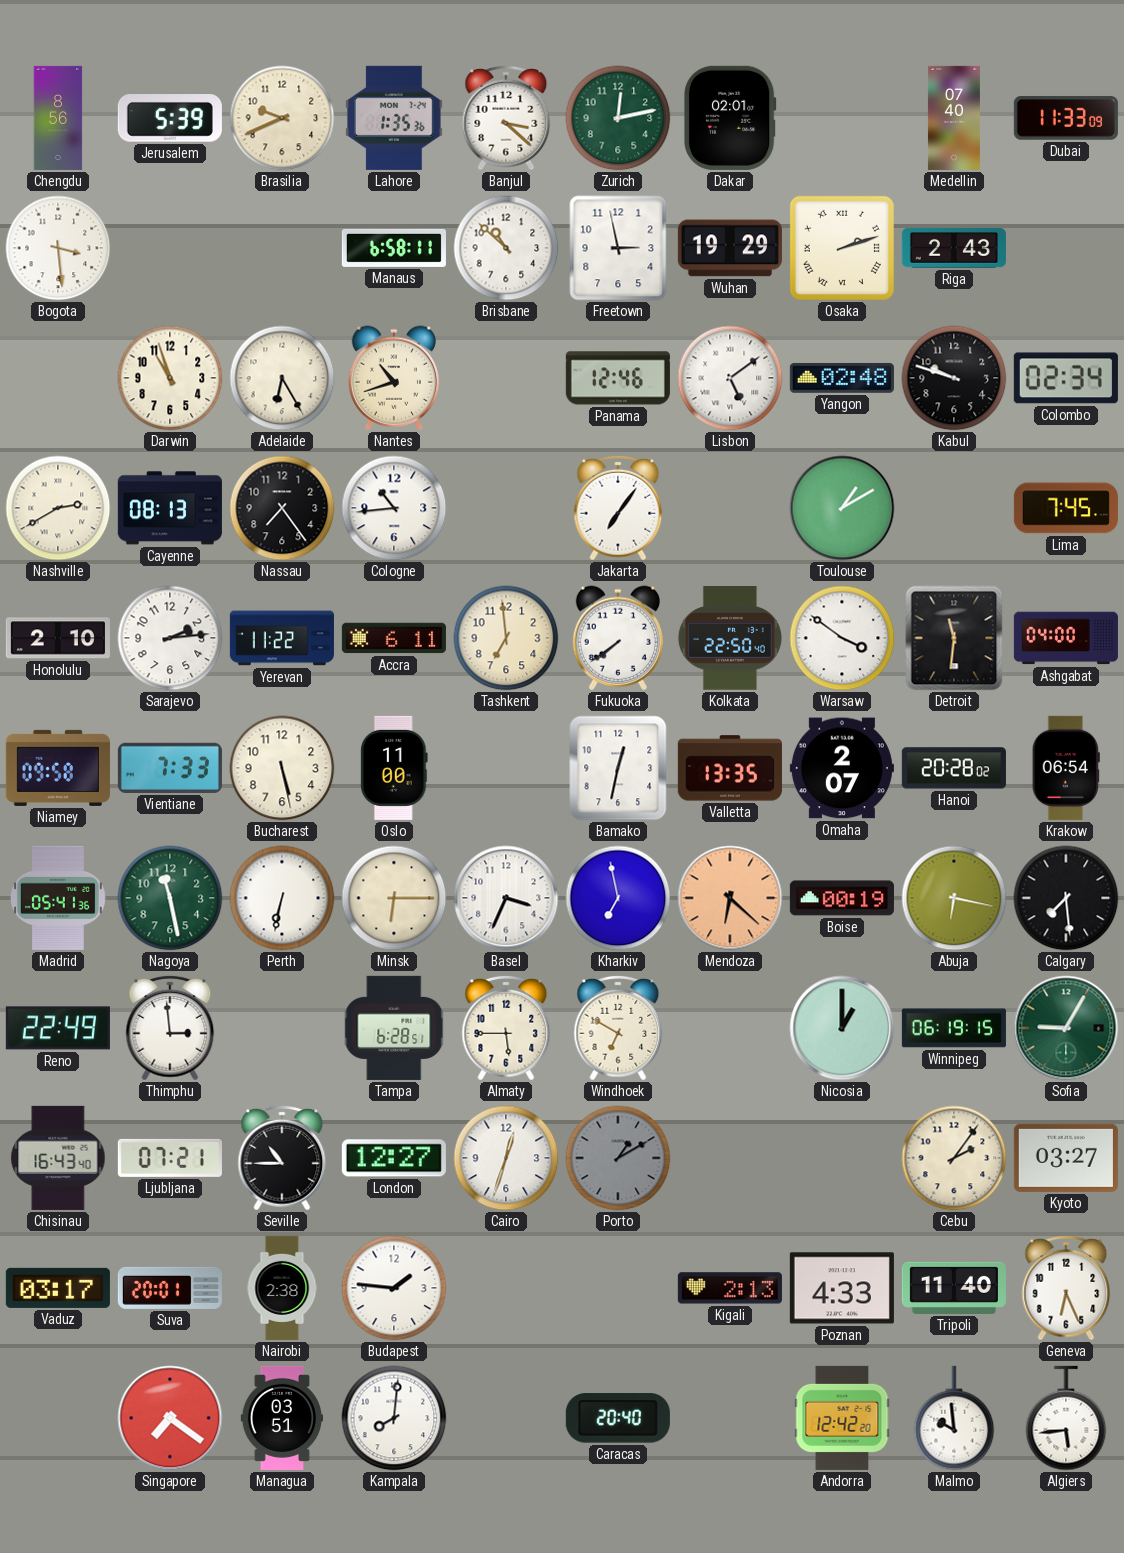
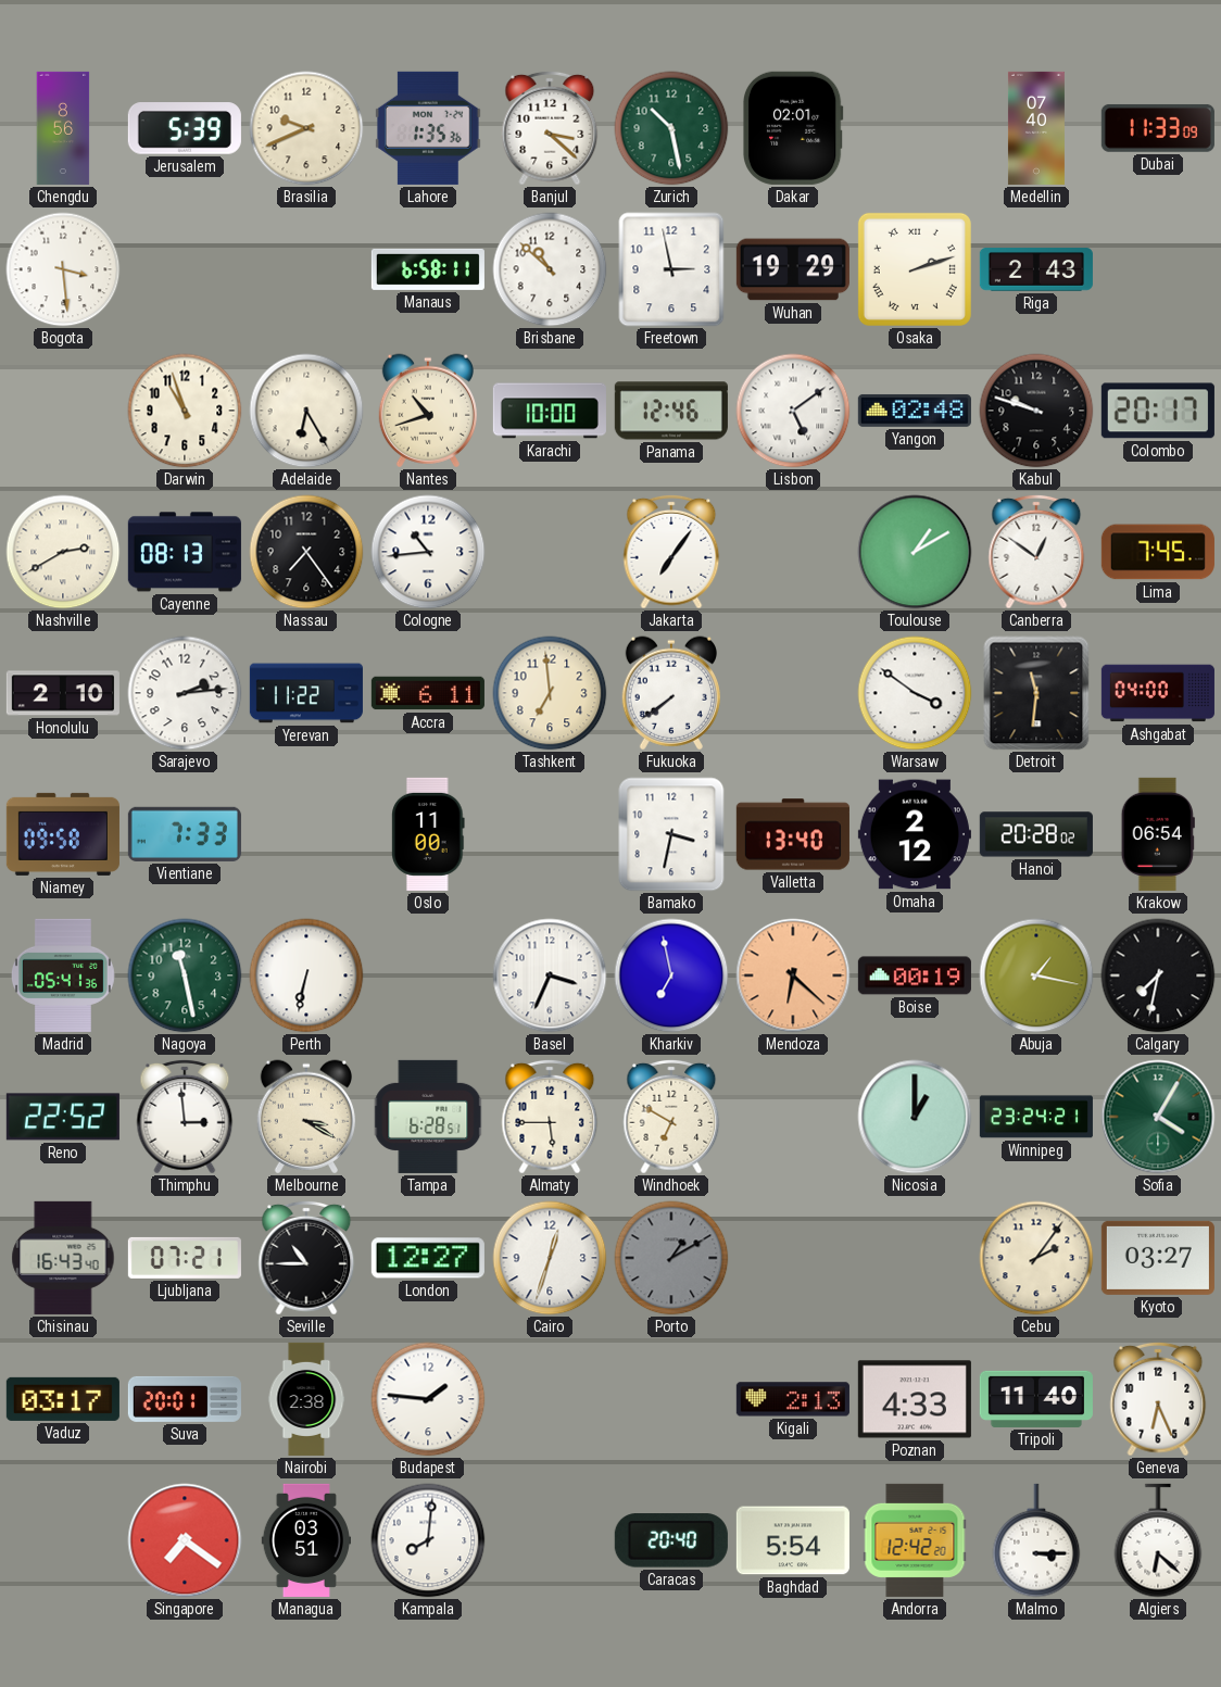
Zurich: 12:13 -> 10:28
Karachi: none -> 10:00
Colombo: 02:34 -> 20:17
Canberra: none -> 12:51
Kolkata: 22:50 -> none
Bucharest: 5:28 -> none
Bamako: 12:32 -> 3:32
Valletta: 13:35 -> 13:40
Omaha: 2:07 -> 2:12
Minsk: 6:15 -> none
Abuja: 6:17 -> 1:17
Calgary: 7:29 -> 7:32
Reno: 22:49 -> 22:52
Melbourne: none -> 3:20
Winnipeg: 06:19 -> 23:24
Sofia: 9:05 -> 4:05
Baghdad: none -> 5:54
Malmo: 9:59 -> 3:15
Algiers: 5:44 -> 6:22
